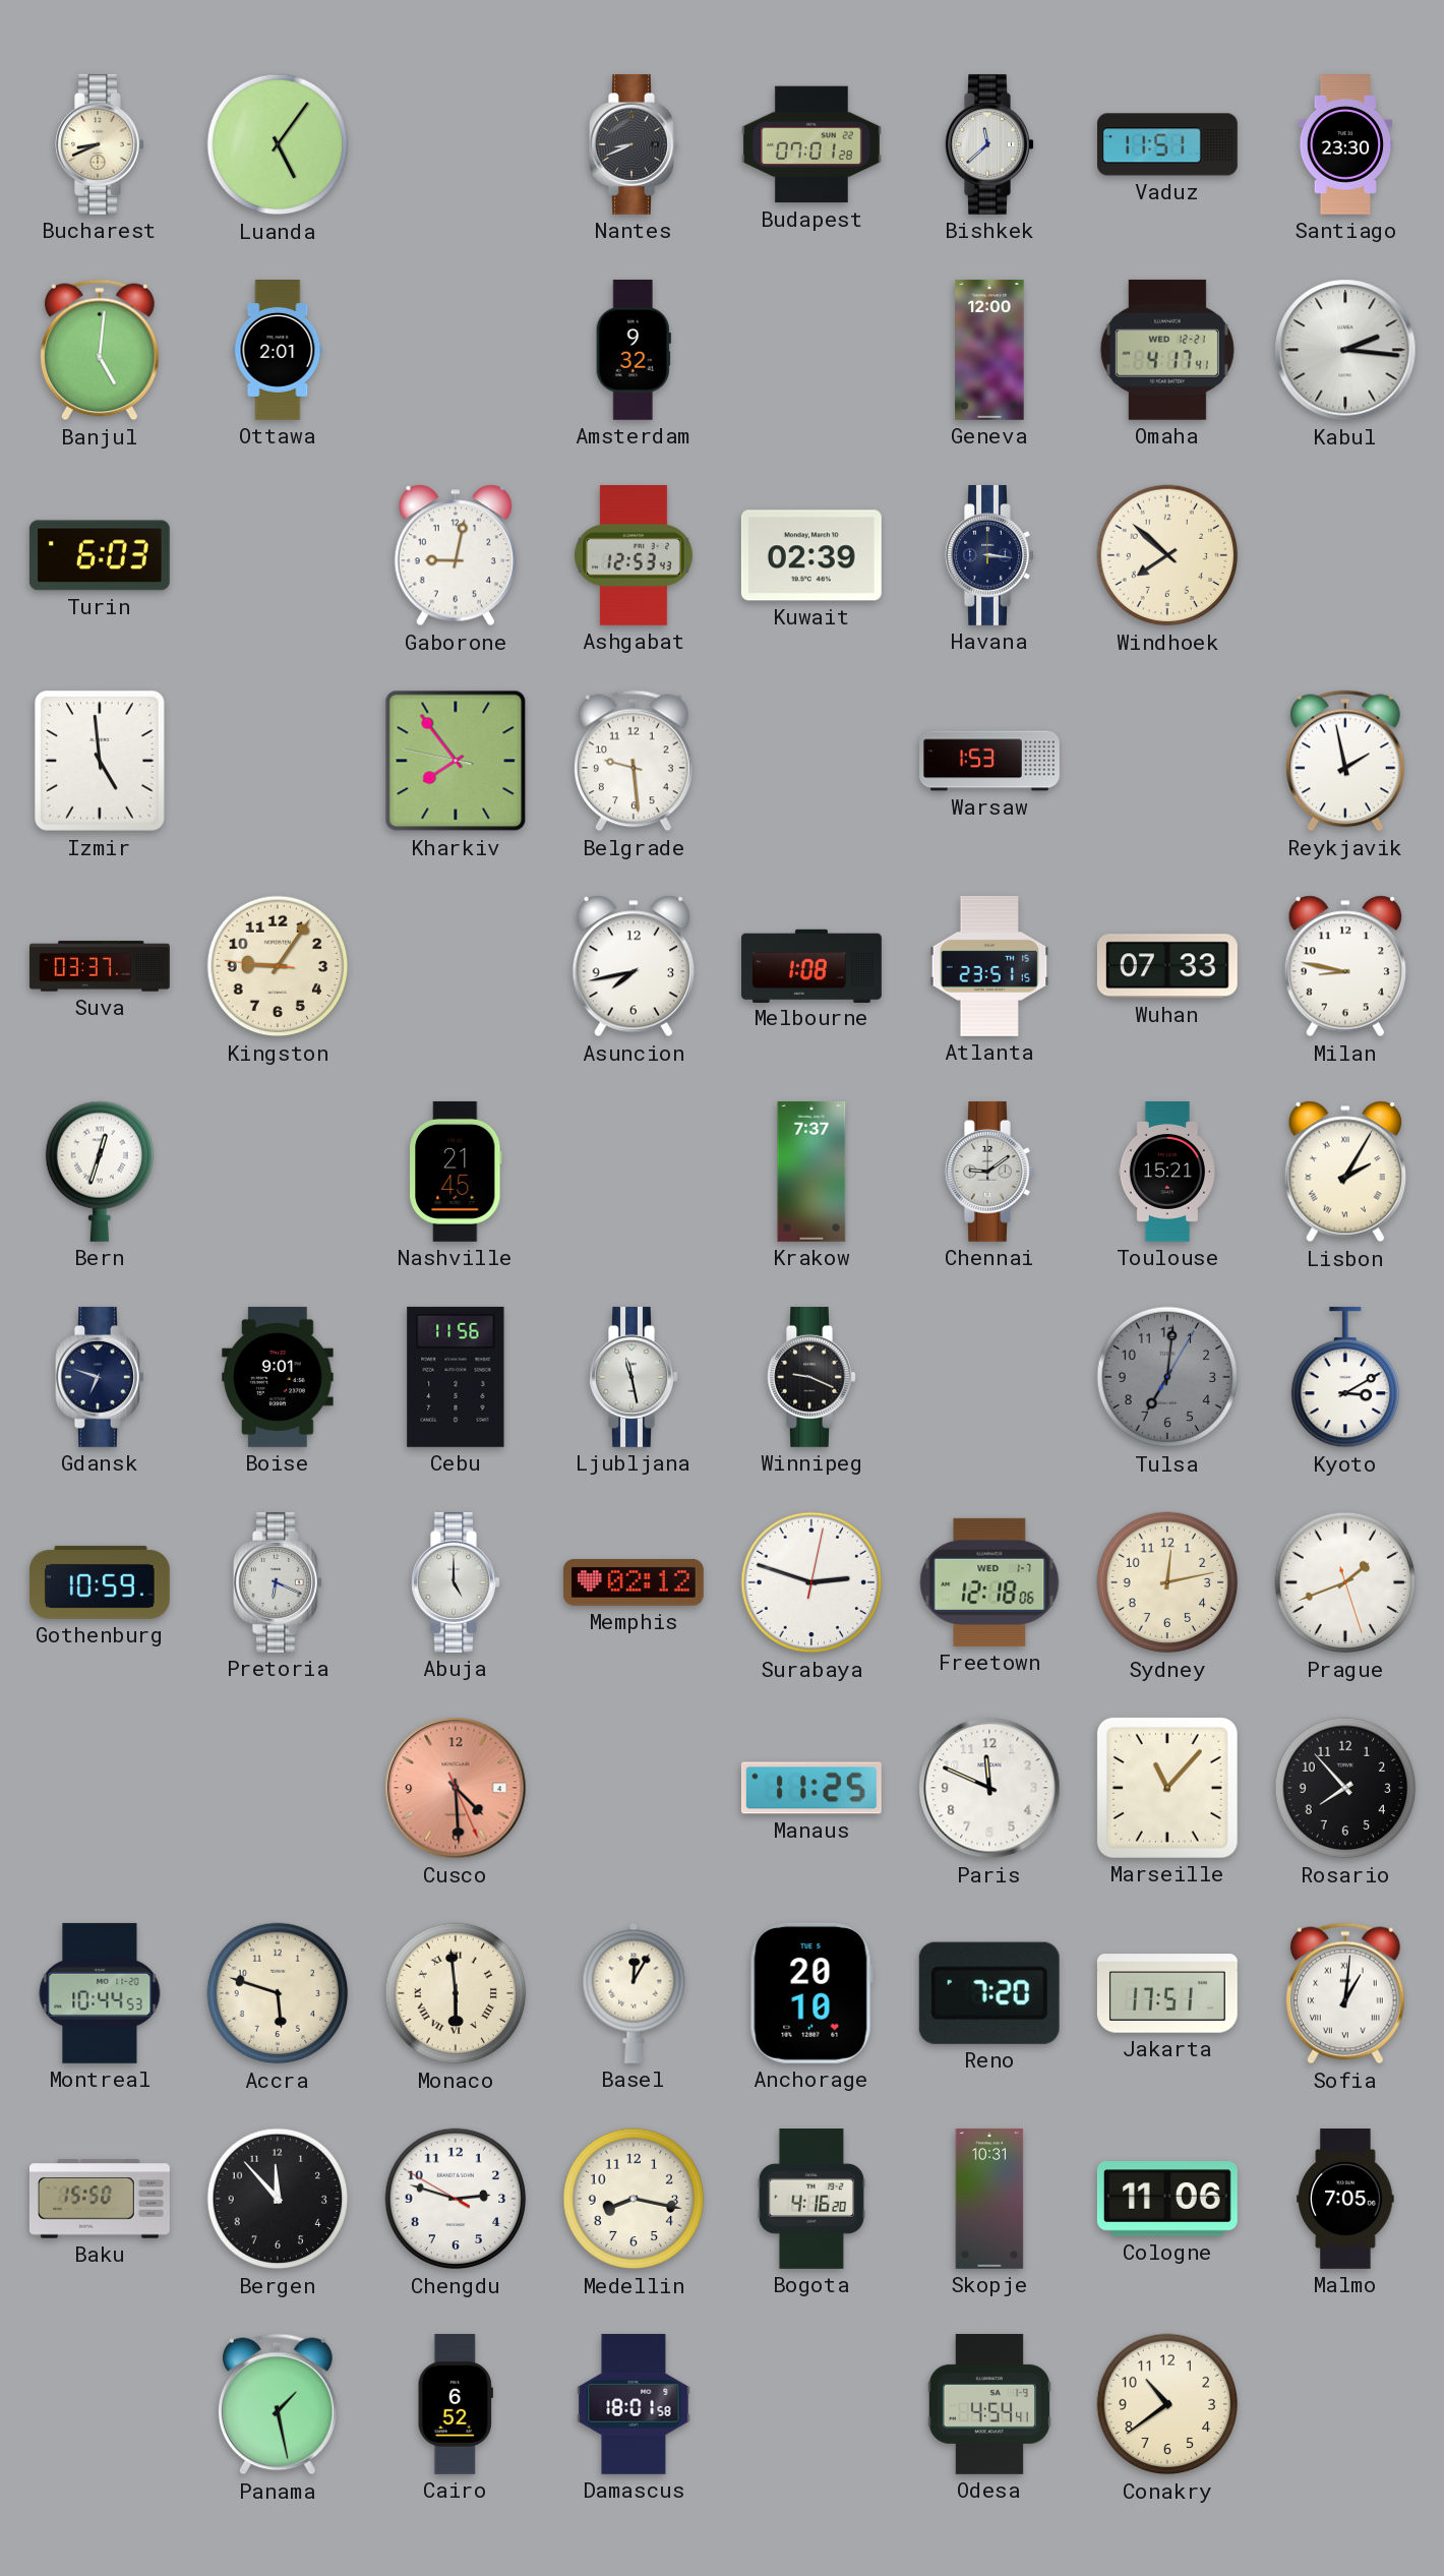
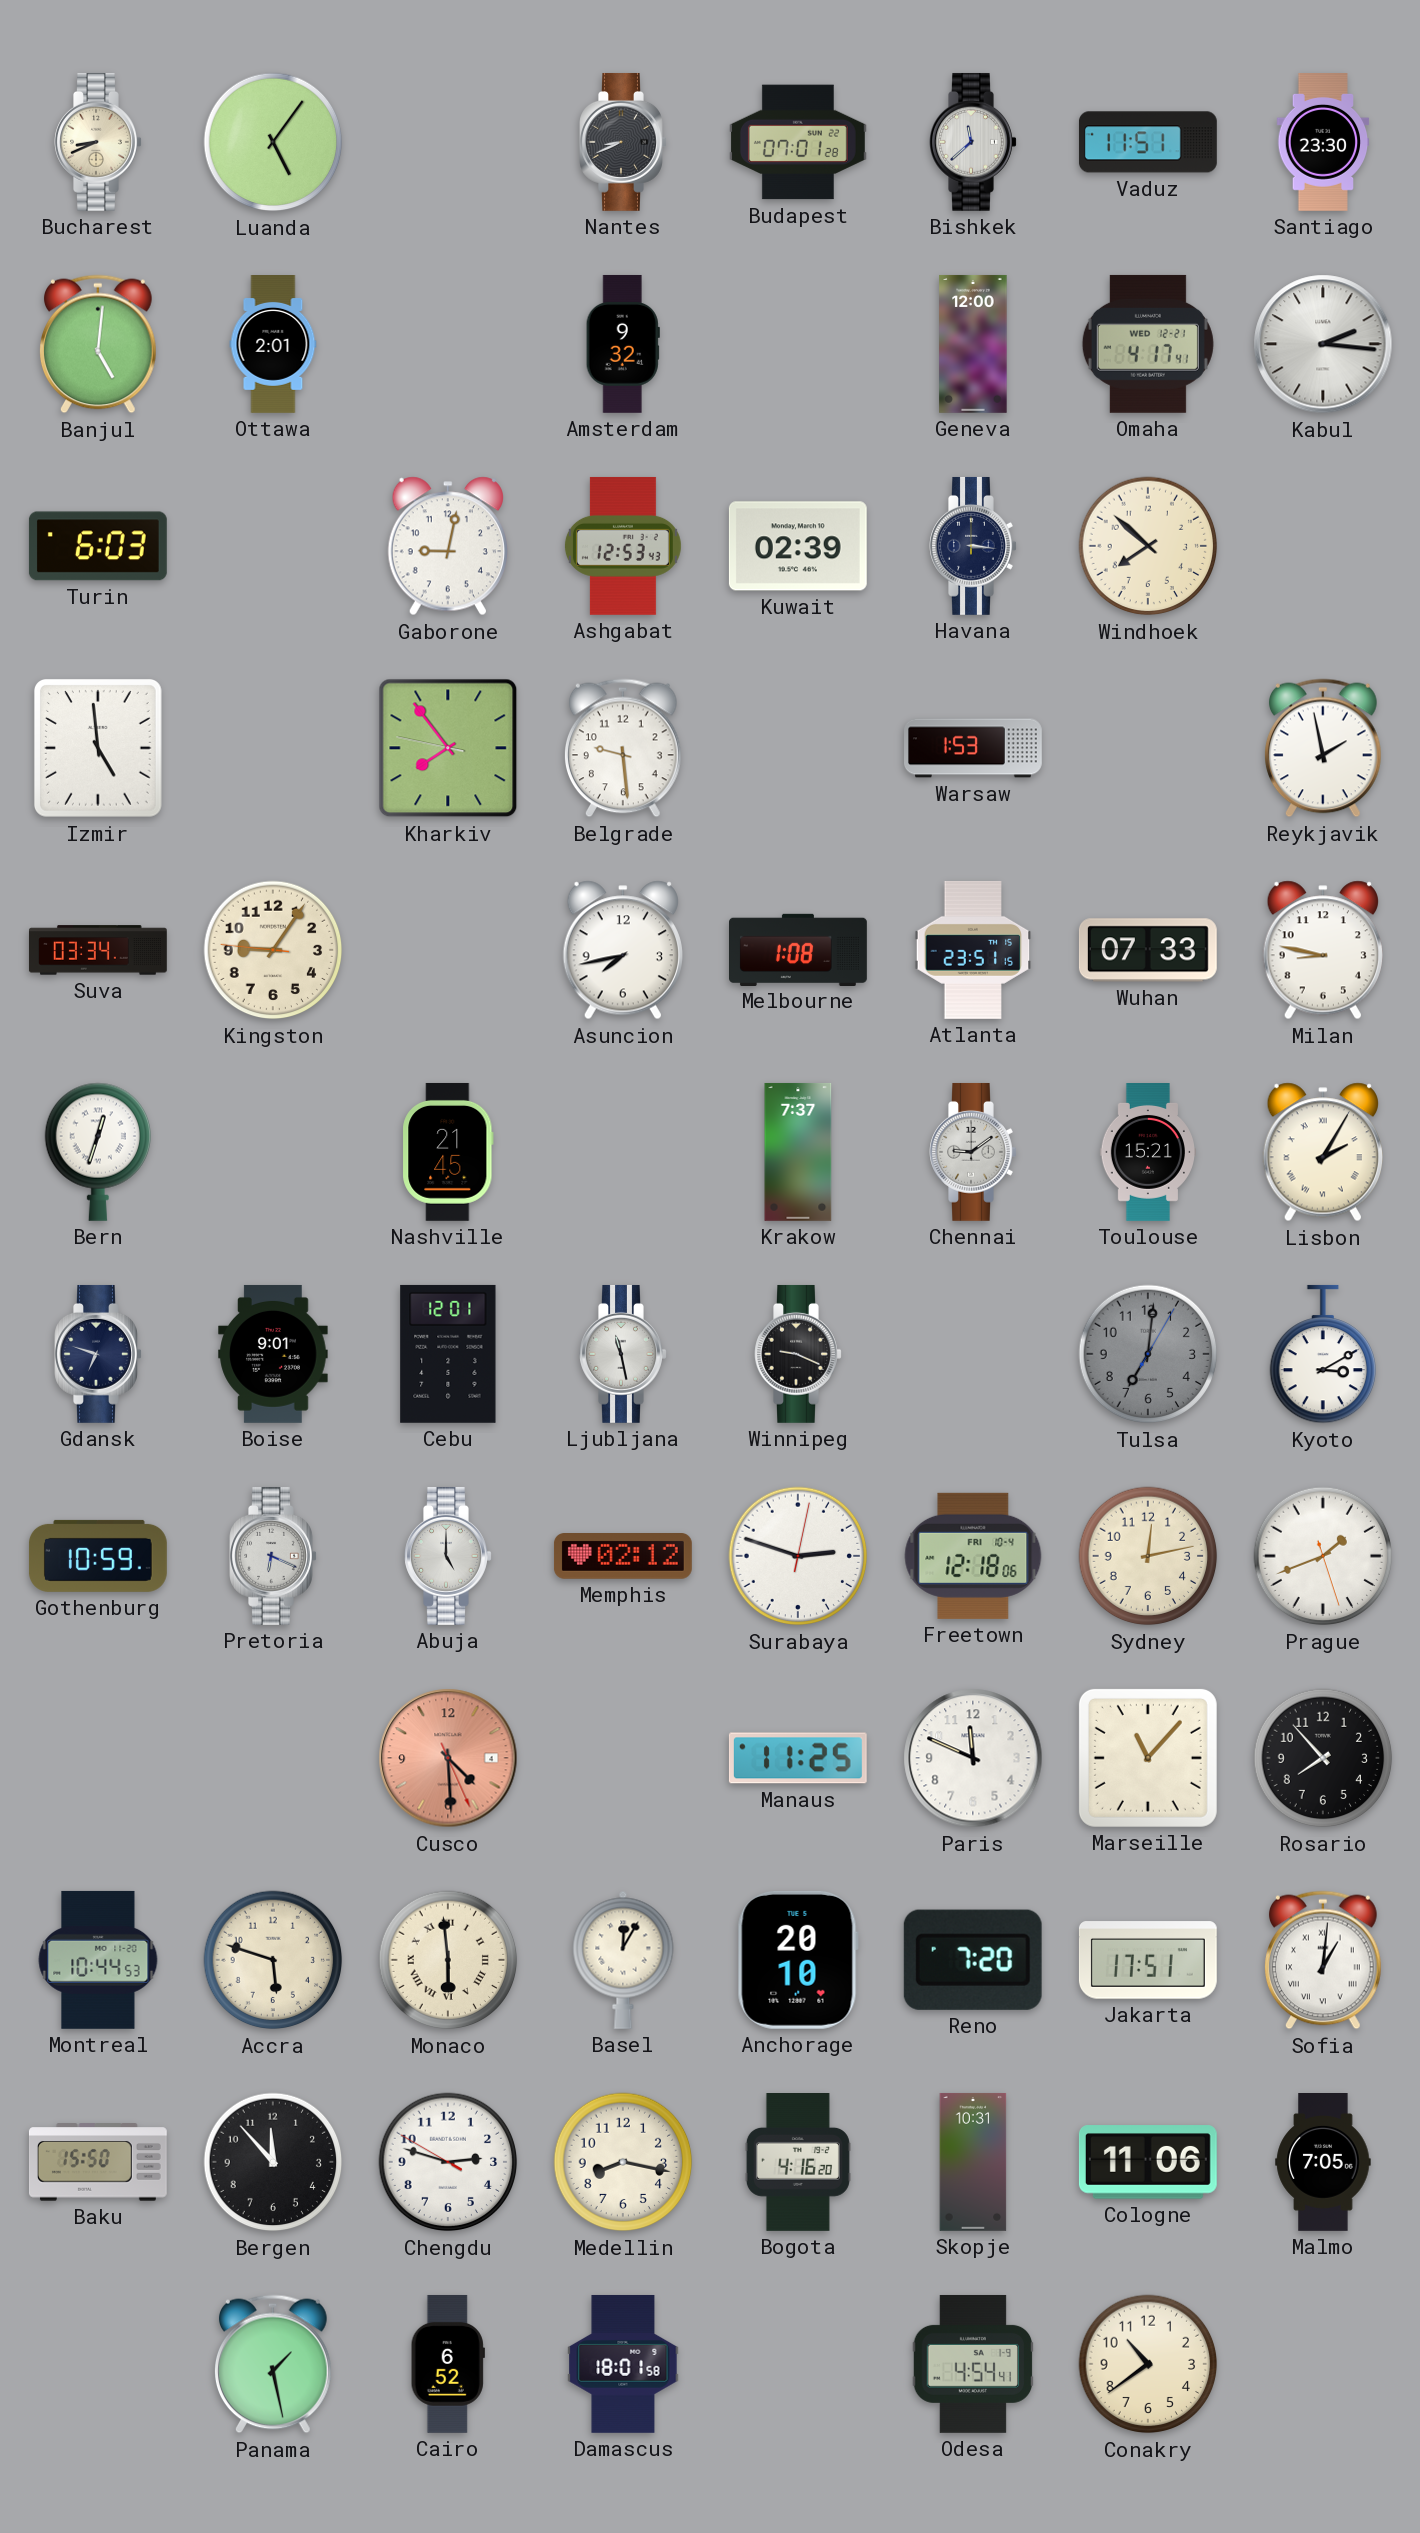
Suva: 03:37 -> 03:34
Cebu: 11:56 -> 12:01
Freetown date: WED 1-7 -> FRI 10-4
